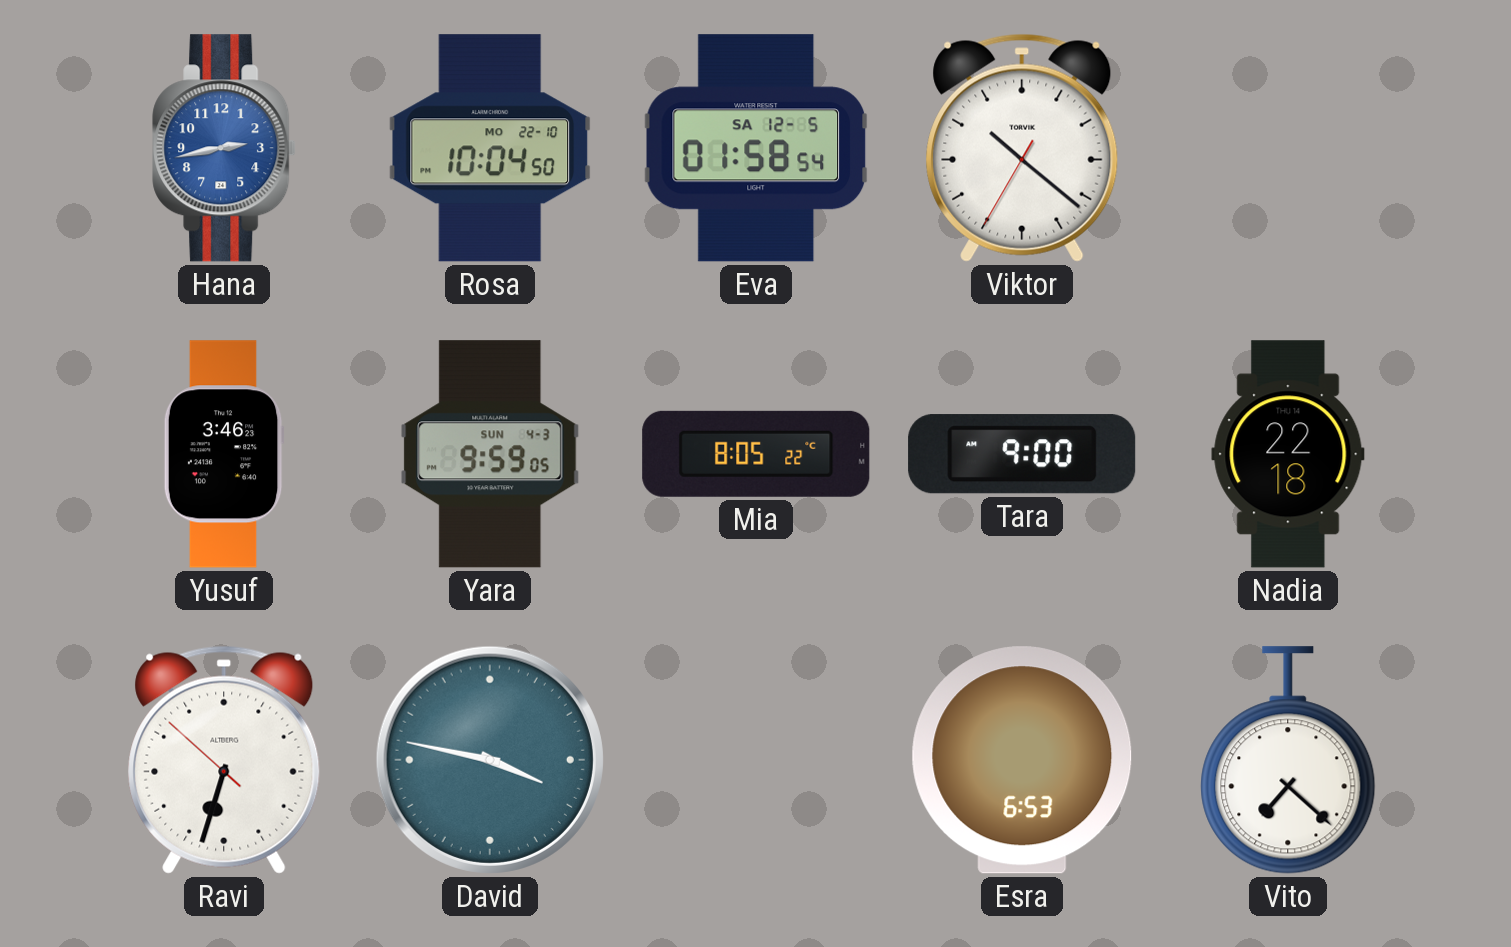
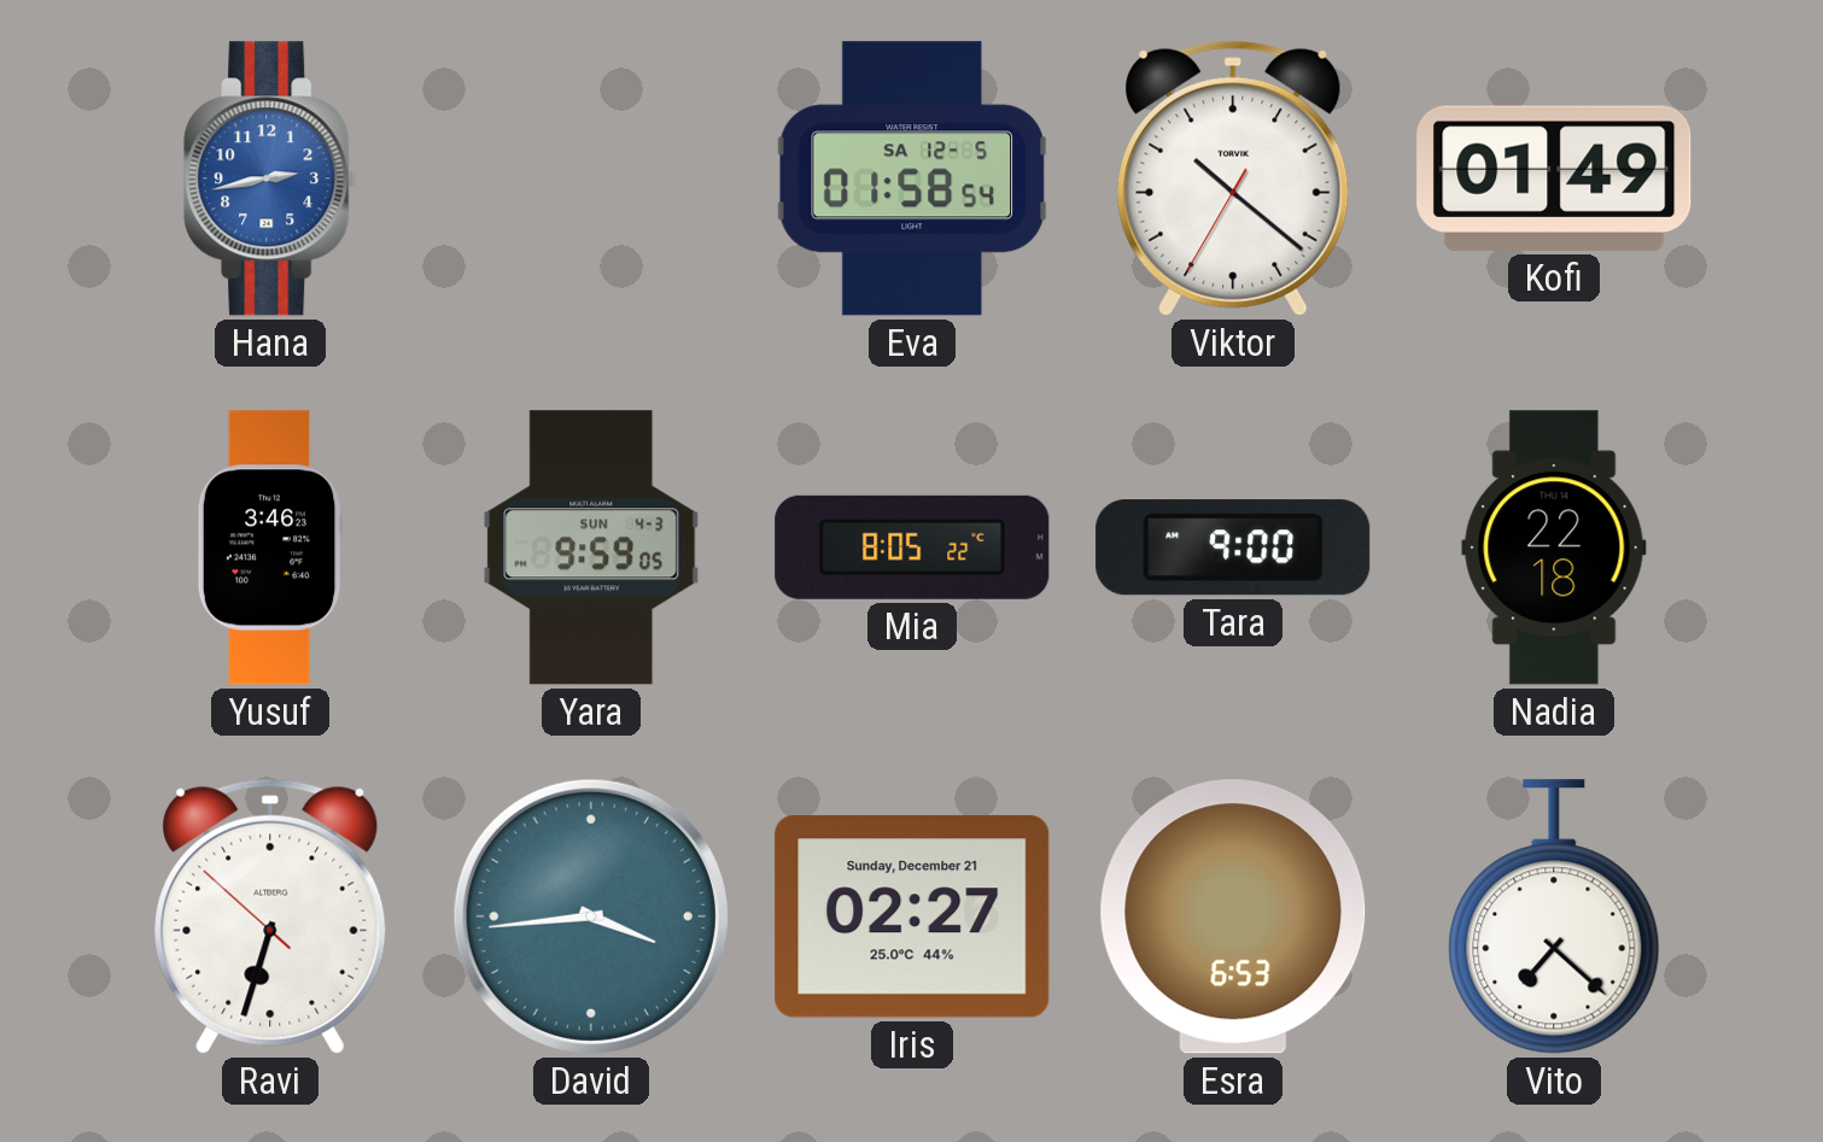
Rosa: 10:04 -> none
Kofi: none -> 01:49
David: 3:47 -> 3:44
Iris: none -> 02:27
